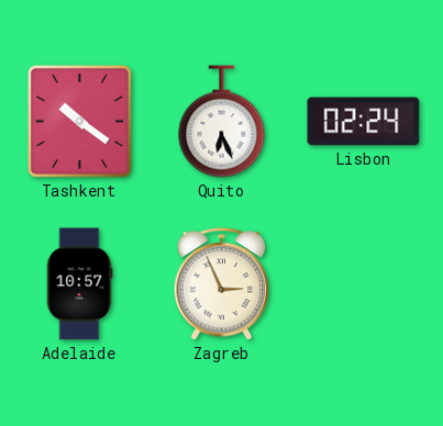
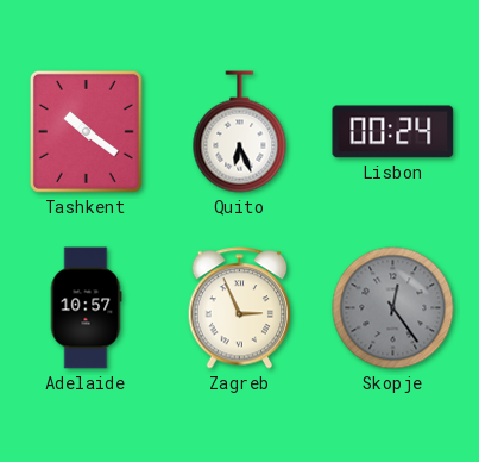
Lisbon: 02:24 -> 00:24
Skopje: none -> 12:24
